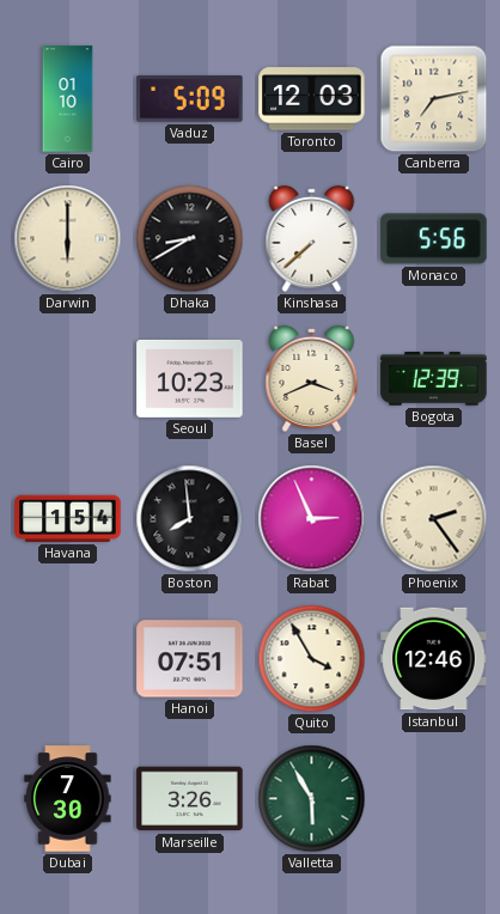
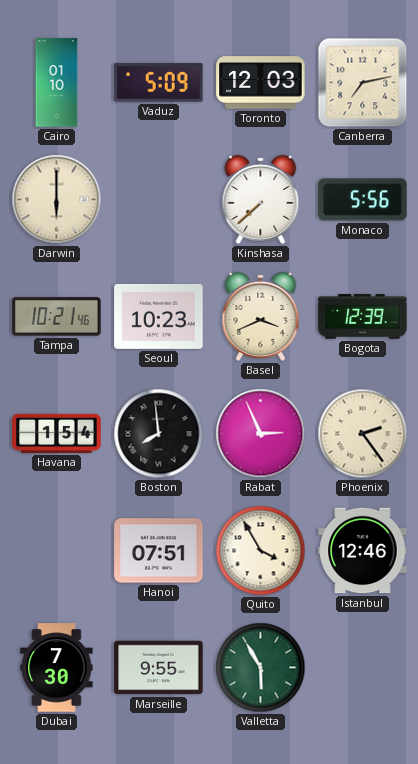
Dhaka: 8:40 -> none
Tampa: none -> 10:21
Marseille: 3:26 -> 9:55
